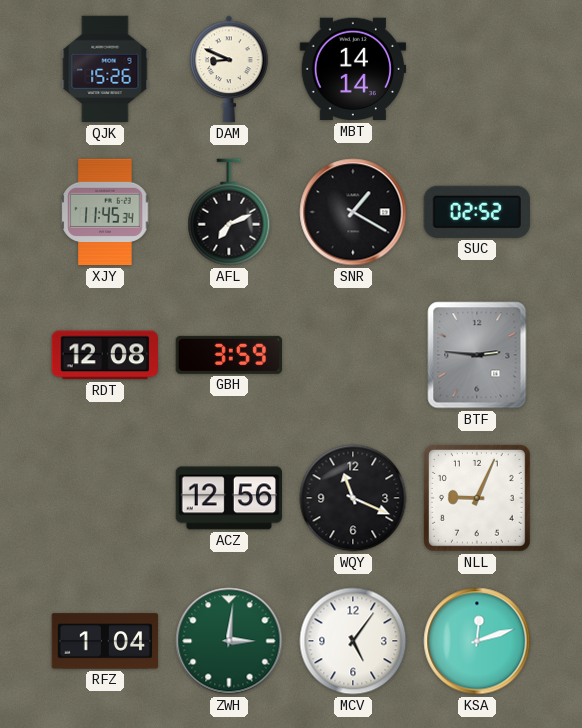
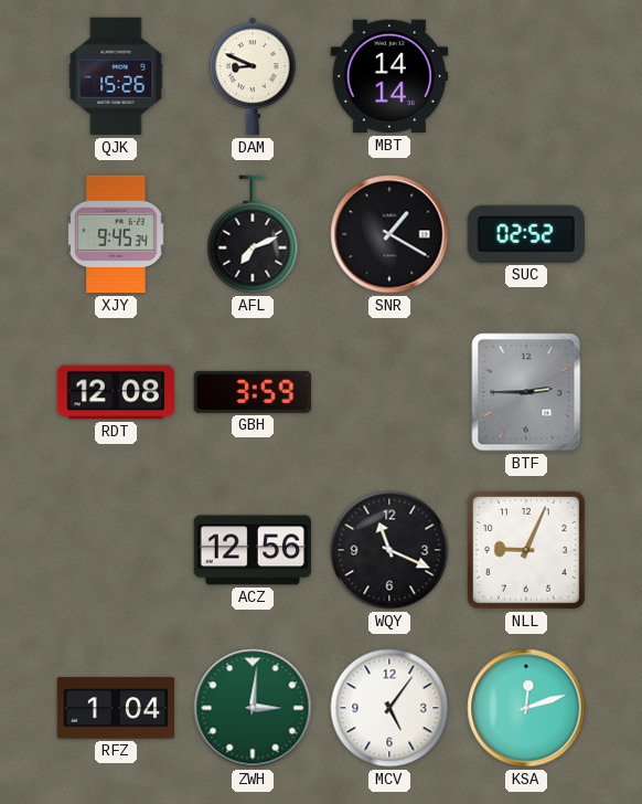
XJY: 11:45 -> 9:45
BTF: 2:46 -> 2:45
